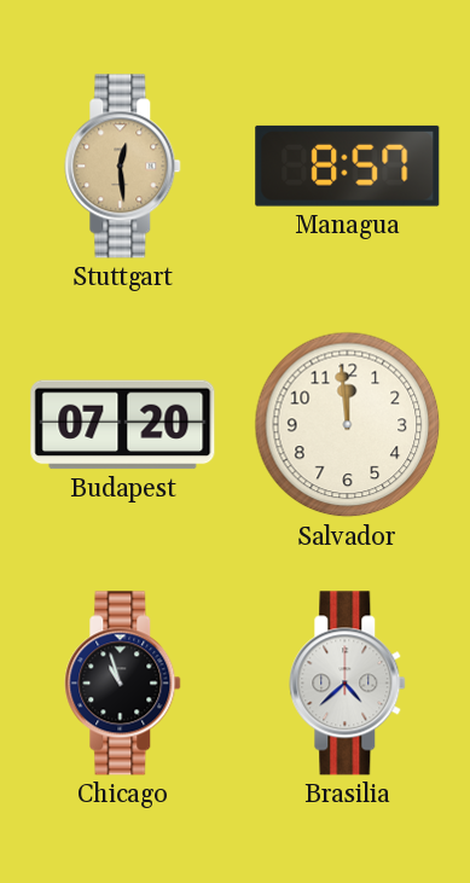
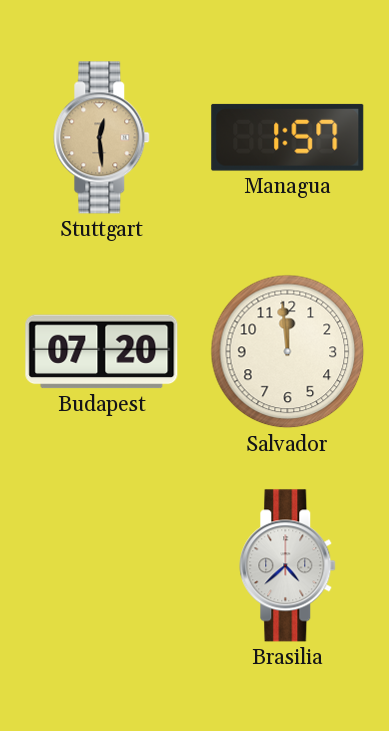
Managua: 8:57 -> 1:57
Chicago: 10:57 -> none
